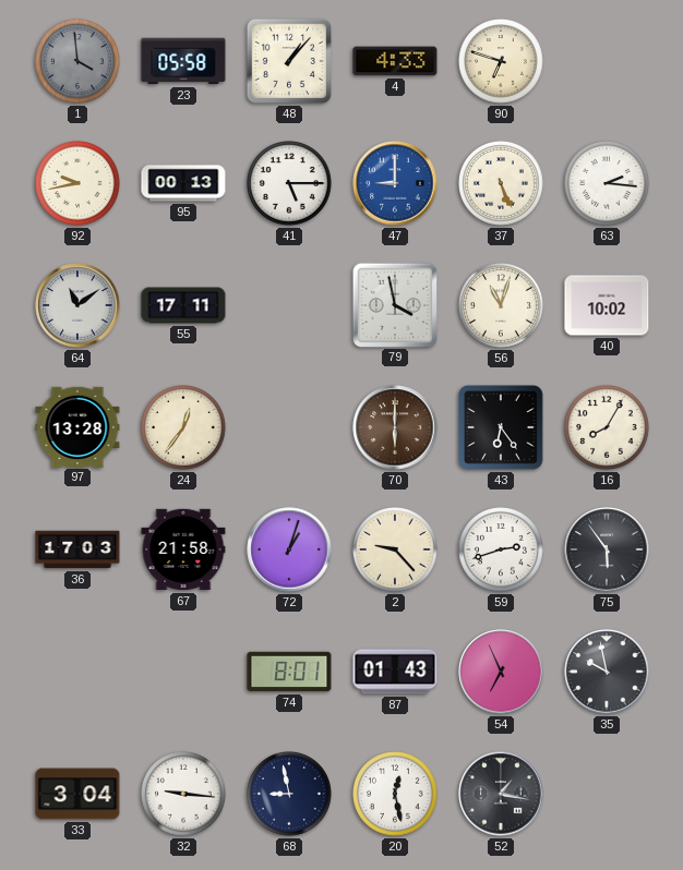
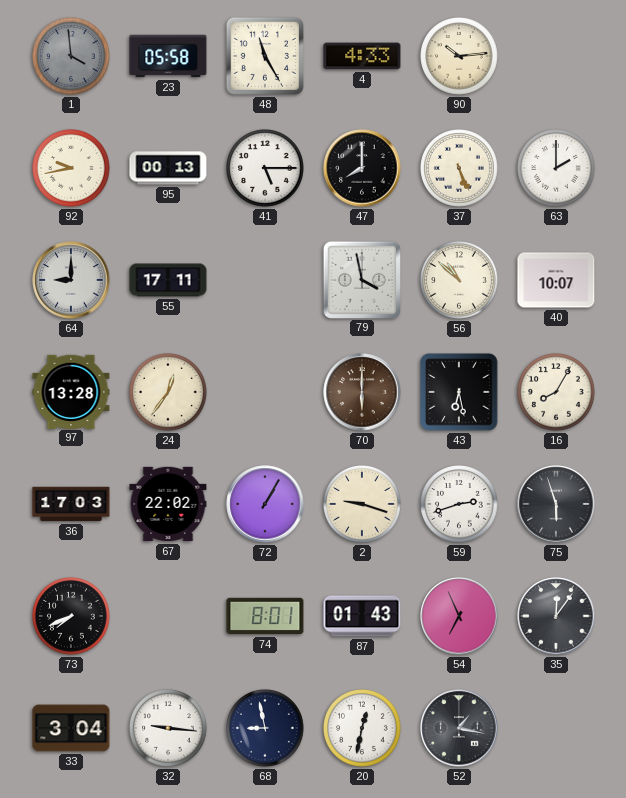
48: 1:07 -> 11:25
90: 6:48 -> 10:14
47: 9:00 -> 8:00
47 dial: blue -> black
63: 2:16 -> 2:00
64: 11:09 -> 9:00
56: 11:03 -> 10:52
40: 10:02 -> 10:07
43: 6:24 -> 6:28
67: 21:58 -> 22:02
72: 1:03 -> 1:05
2: 9:23 -> 9:18
75: 5:54 -> 5:57
73: none -> 7:41
35: 9:58 -> 12:06
20: 12:28 -> 12:32
